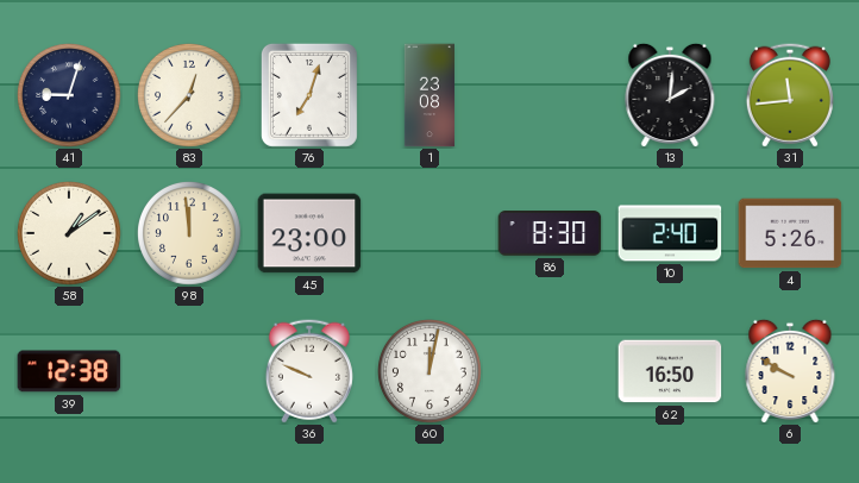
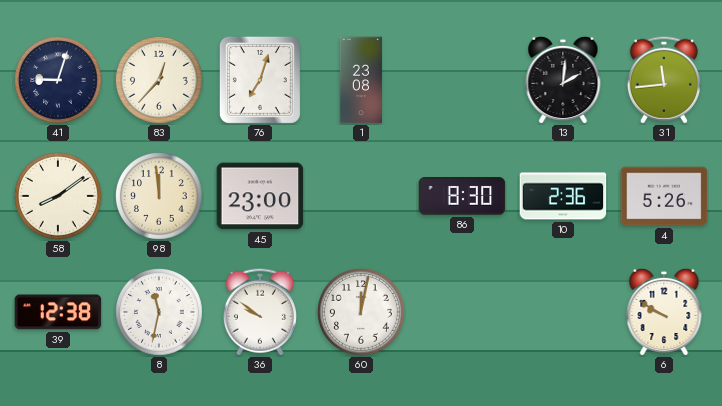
58: 1:09 -> 8:09
10: 2:40 -> 2:36
8: none -> 11:32
36: 9:49 -> 9:51
62: 16:50 -> none
